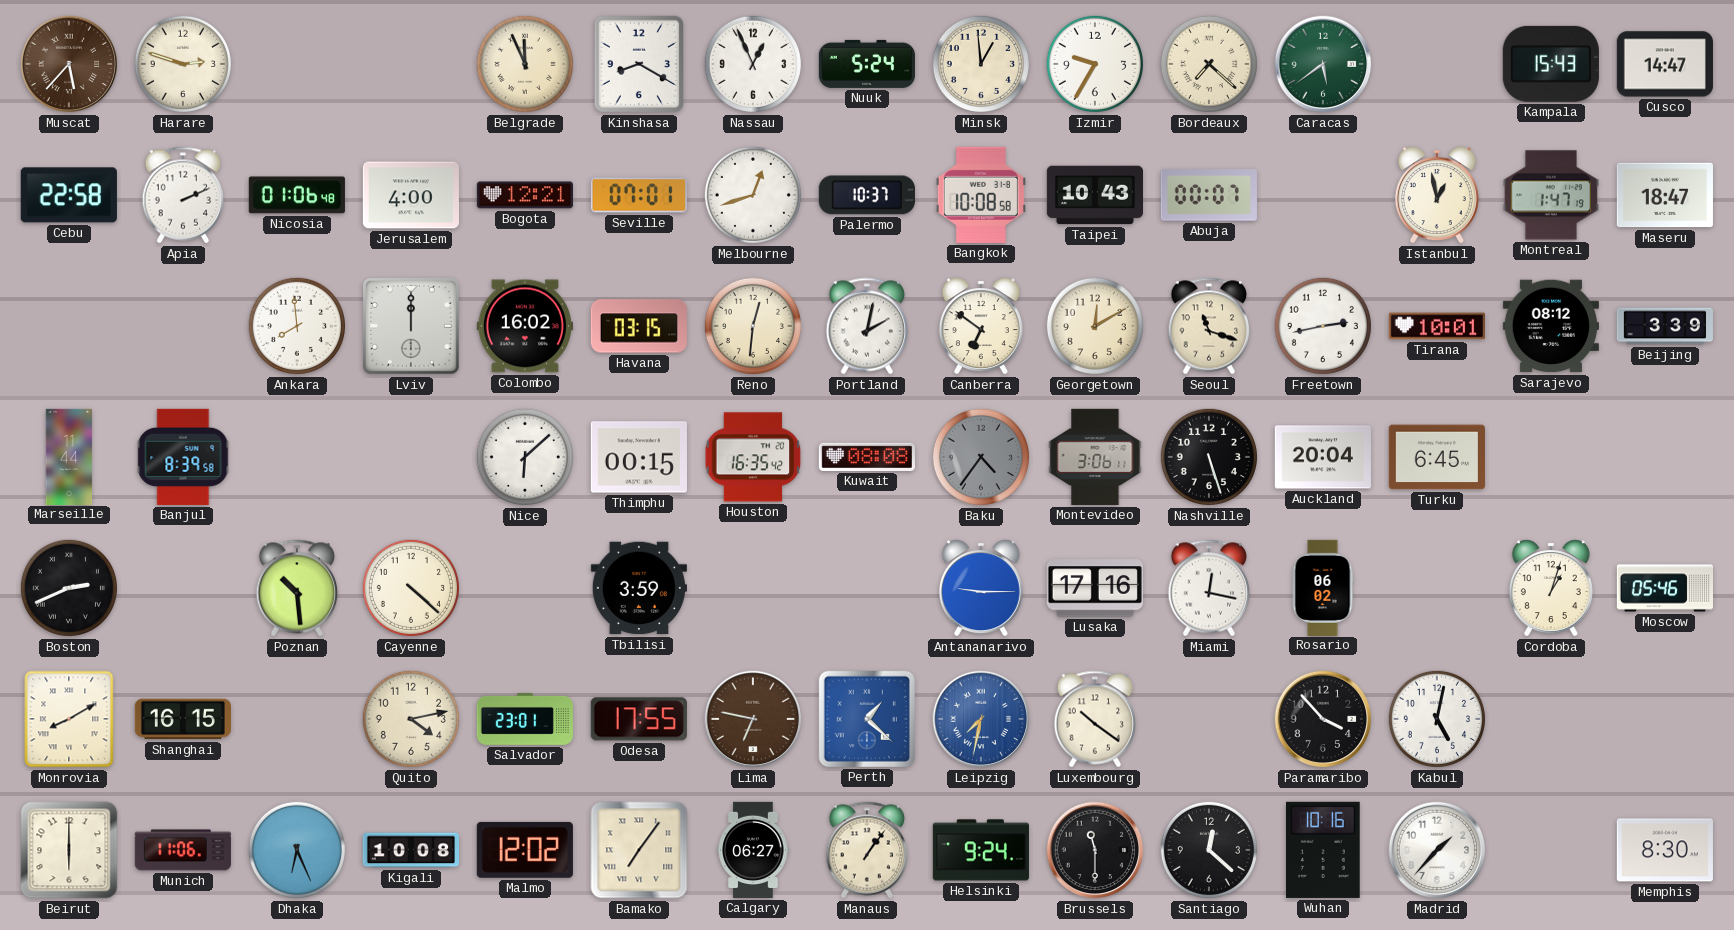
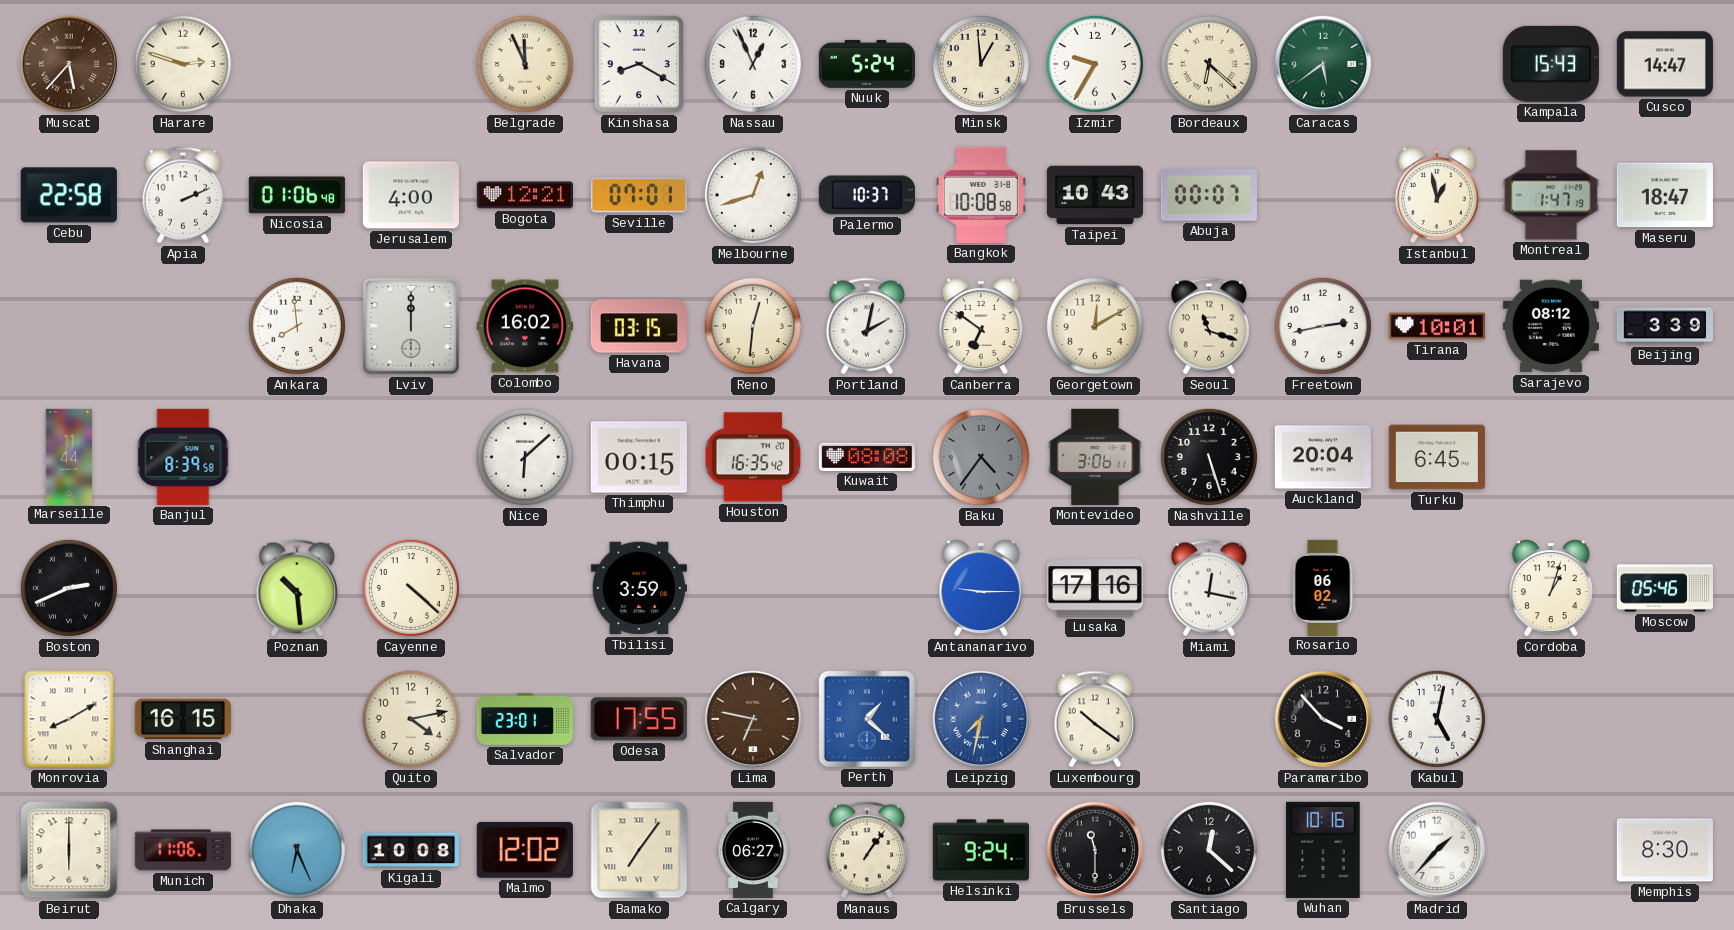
Bordeaux: 7:22 -> 6:22
